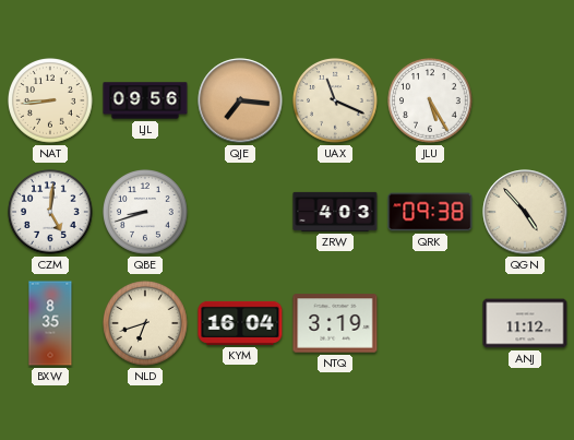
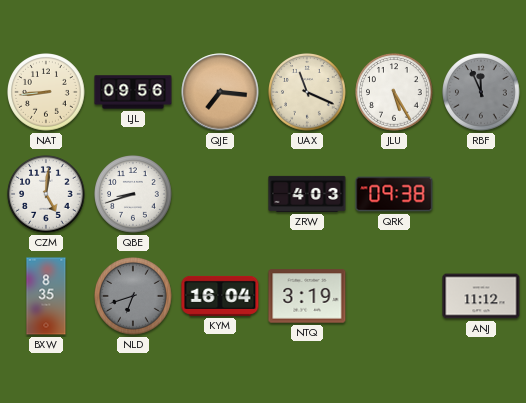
RBF: none -> 11:56
QGN: 4:53 -> none
NLD dial: cream -> grey
